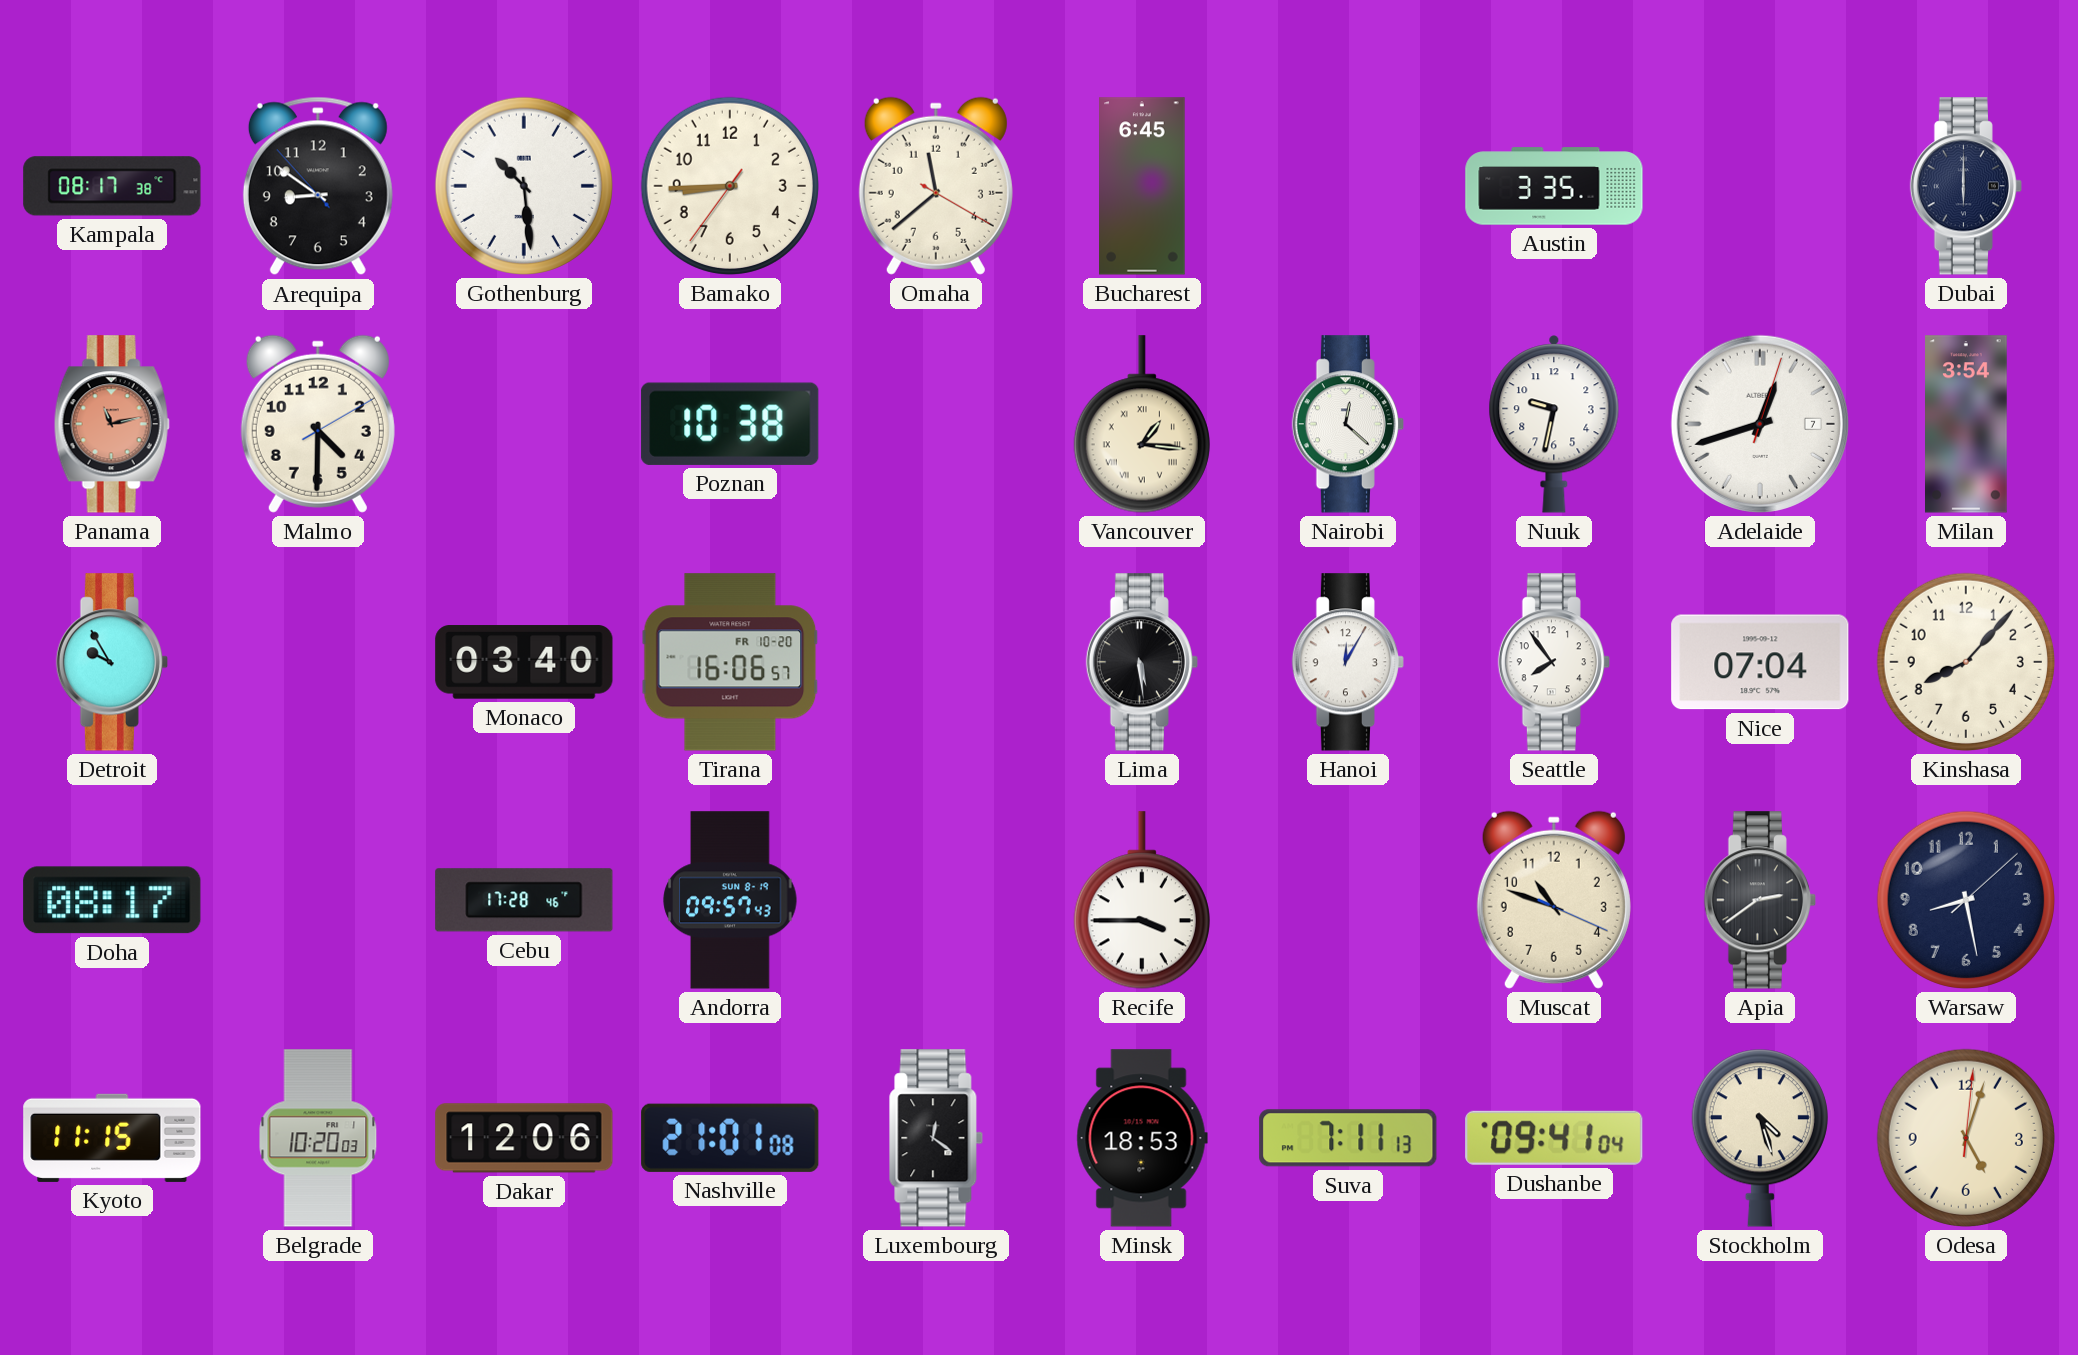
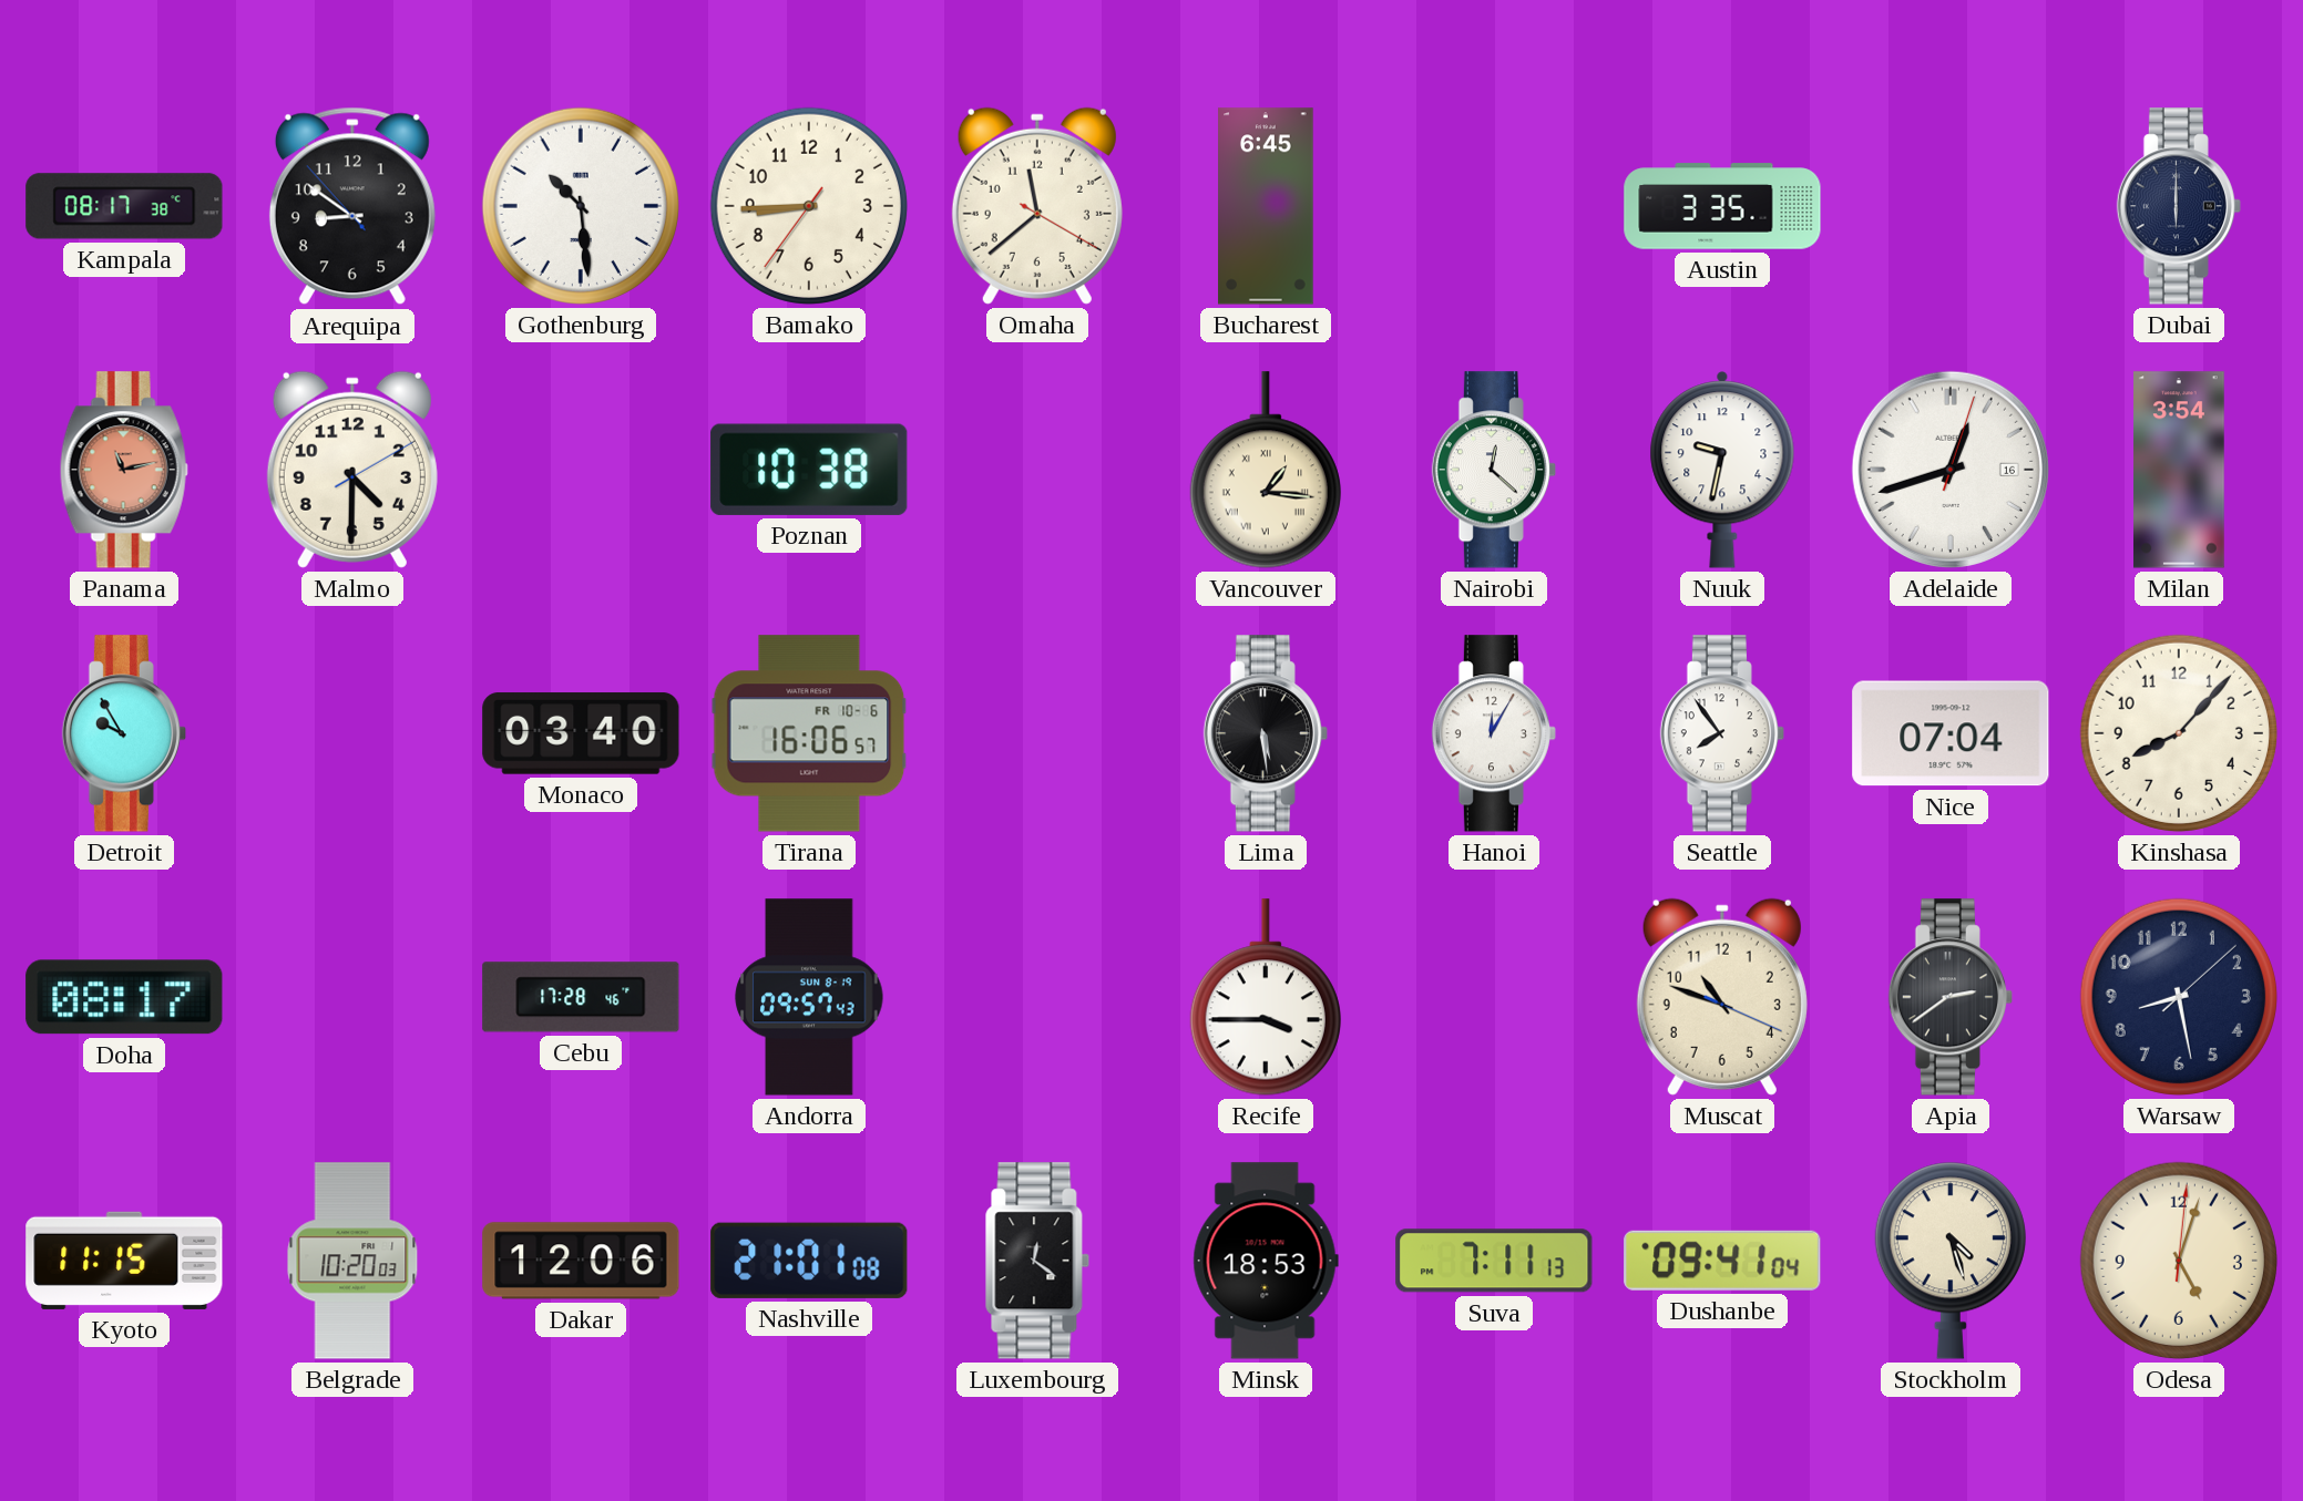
Adelaide date: 7 -> 16
Tirana date: FR 10-20 -> FR 10-6
